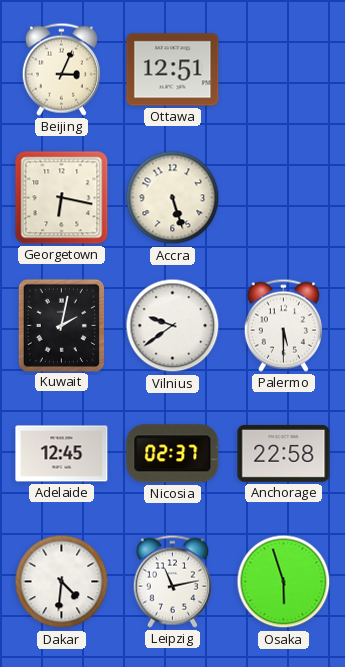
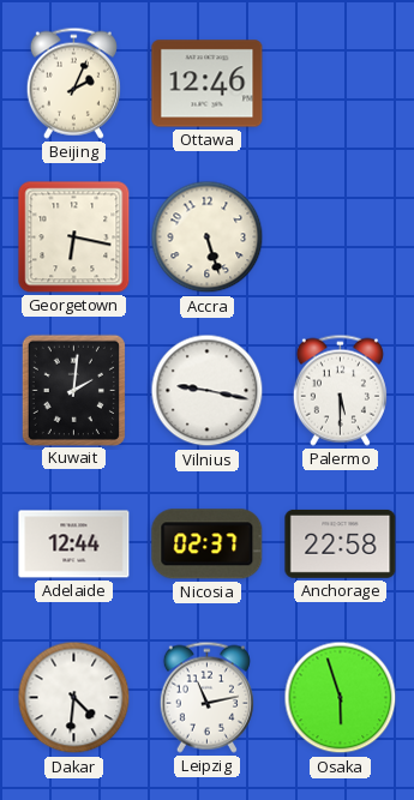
Beijing: 3:04 -> 2:04
Ottawa: 12:51 -> 12:46
Kuwait: 2:02 -> 2:01
Vilnius: 9:39 -> 9:17
Adelaide: 12:45 -> 12:44
